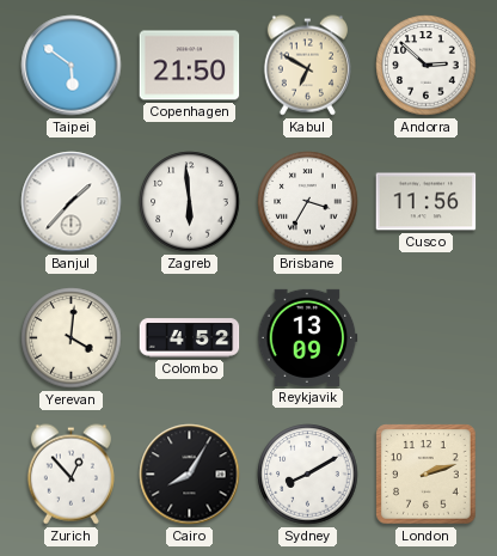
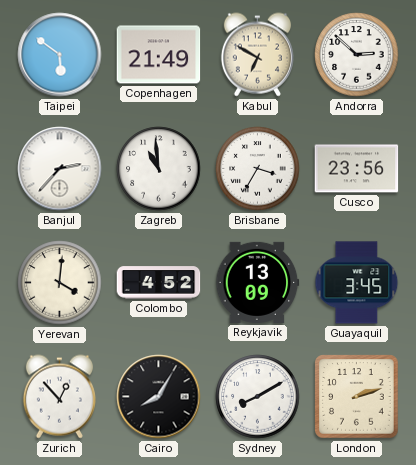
Copenhagen: 21:50 -> 21:49
Banjul: 1:37 -> 2:37
Zagreb: 5:59 -> 10:59
Cusco: 11:56 -> 23:56
Guayaquil: none -> 3:45
